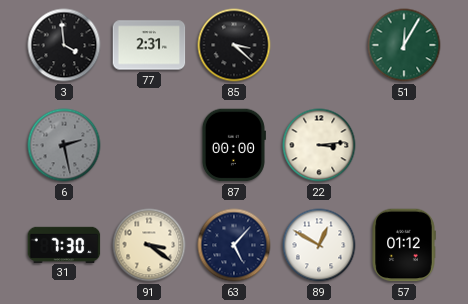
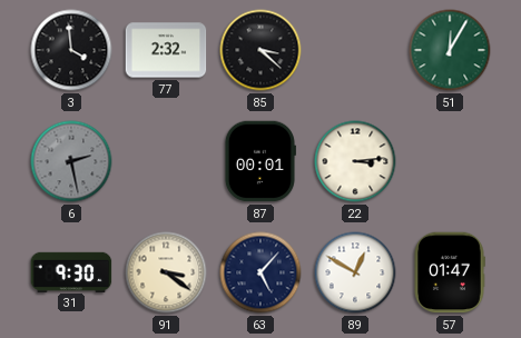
77: 2:31 -> 2:32
87: 00:00 -> 00:01
31: 7:30 -> 9:30
57: 01:12 -> 01:47
